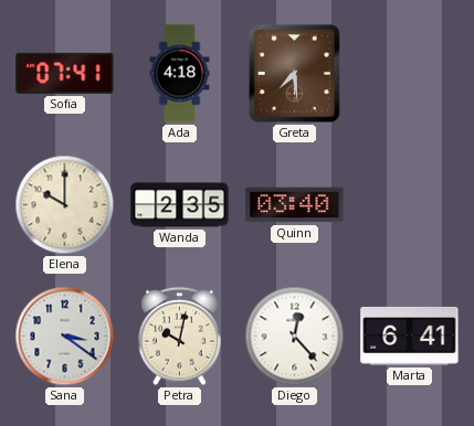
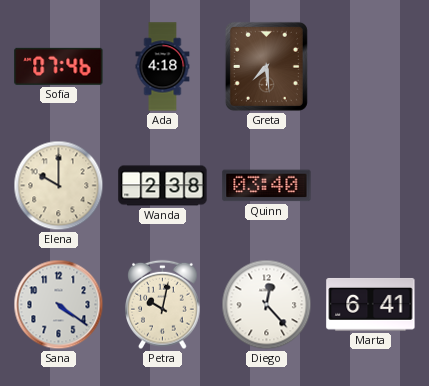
Sofia: 07:41 -> 07:46
Wanda: 2:35 -> 2:38
Sana: 3:21 -> 4:21
